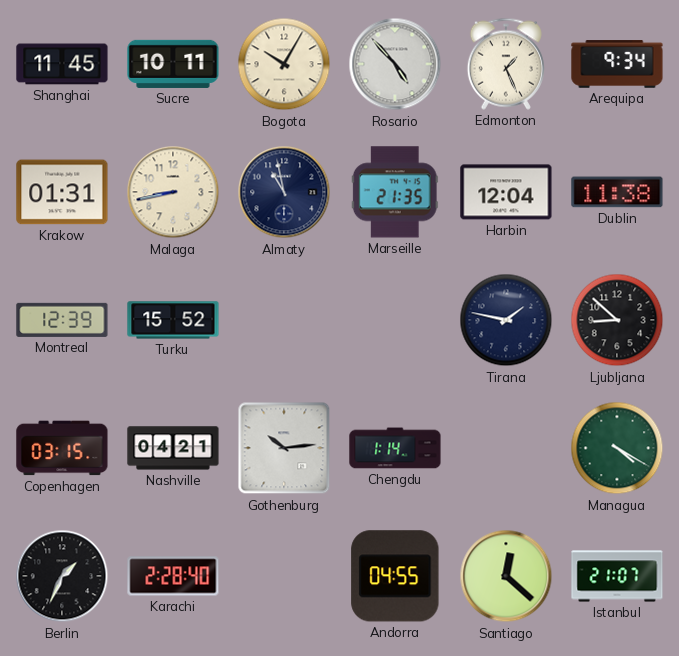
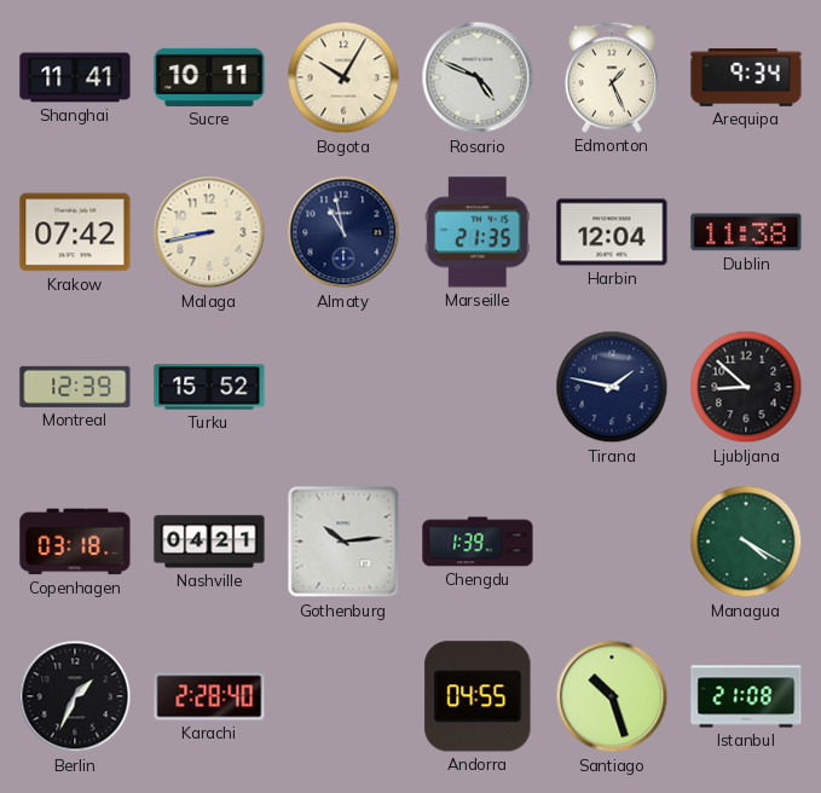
Shanghai: 11:45 -> 11:41
Rosario: 4:53 -> 4:49
Krakow: 01:31 -> 07:42
Copenhagen: 03:15 -> 03:18
Chengdu: 1:14 -> 1:39
Santiago: 12:22 -> 10:27
Istanbul: 21:07 -> 21:08
